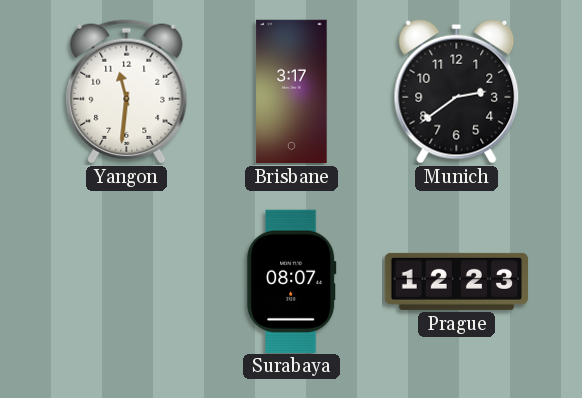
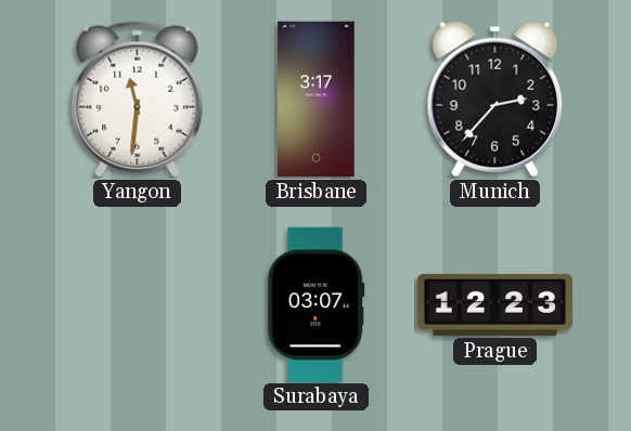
Munich: 2:39 -> 2:37
Surabaya: 08:07 -> 03:07
